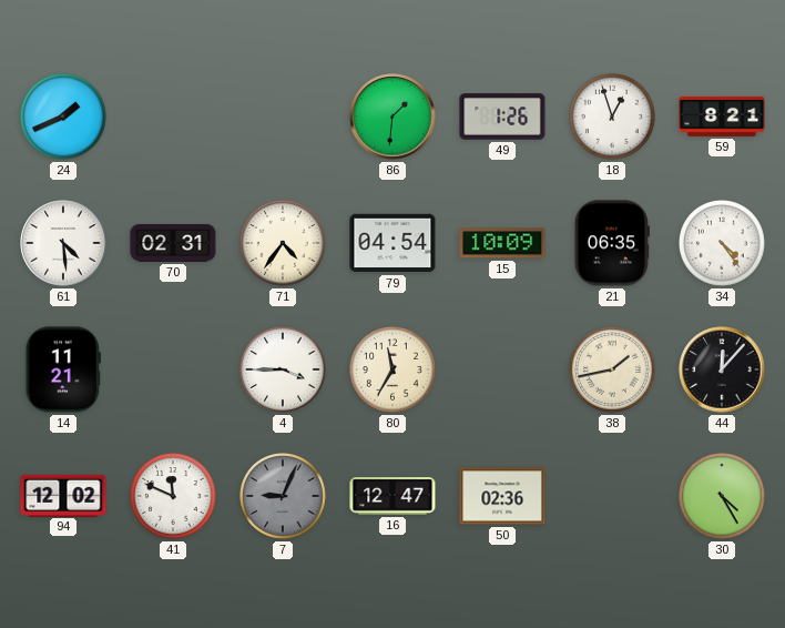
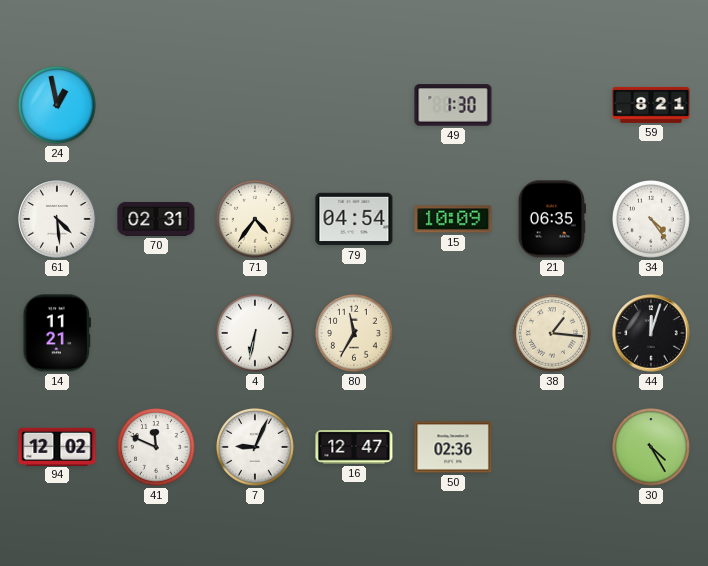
24: 1:41 -> 12:58
86: 1:31 -> none
49: 1:26 -> 1:30
18: 12:57 -> none
4: 3:45 -> 6:32
38: 1:43 -> 1:16
44: 12:07 -> 12:03
7 dial: grey -> white
